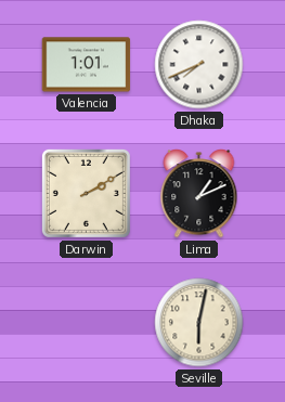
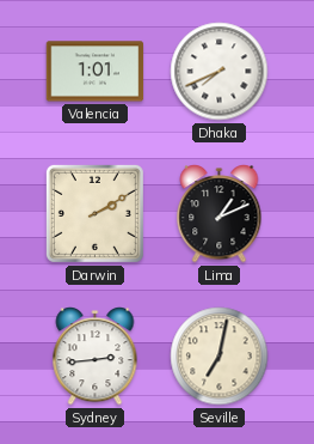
Sydney: none -> 2:44
Seville: 6:02 -> 7:02
